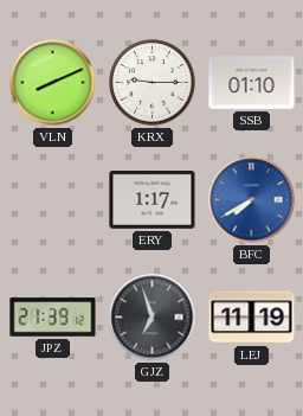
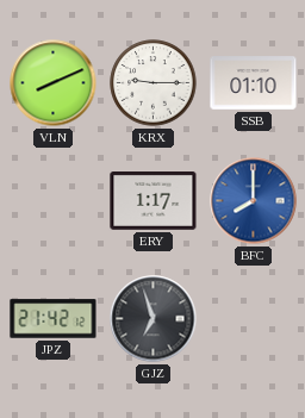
BFC: 7:40 -> 8:00
JPZ: 21:39 -> 21:42
LEJ: 11:19 -> none
